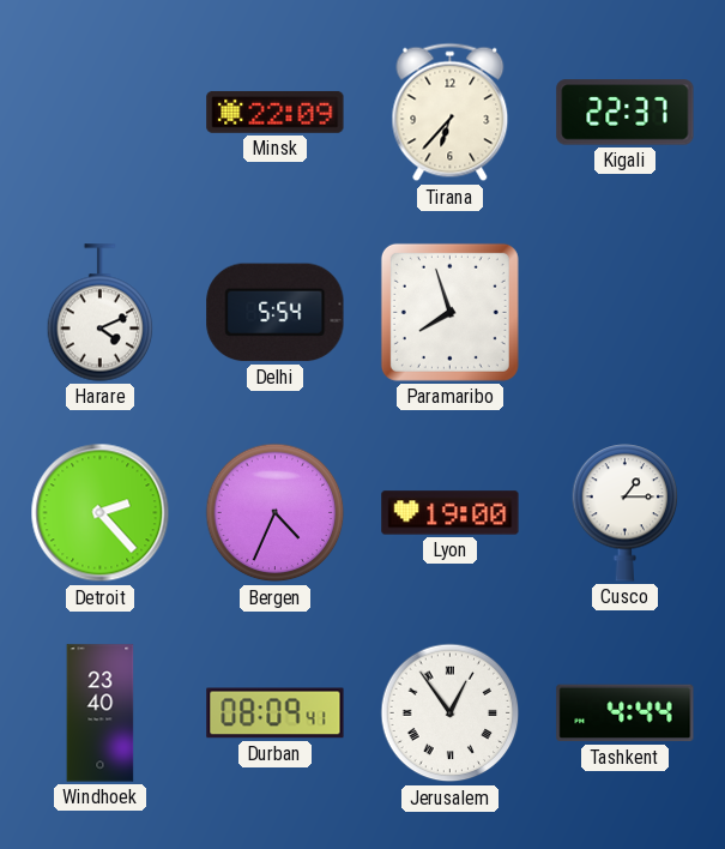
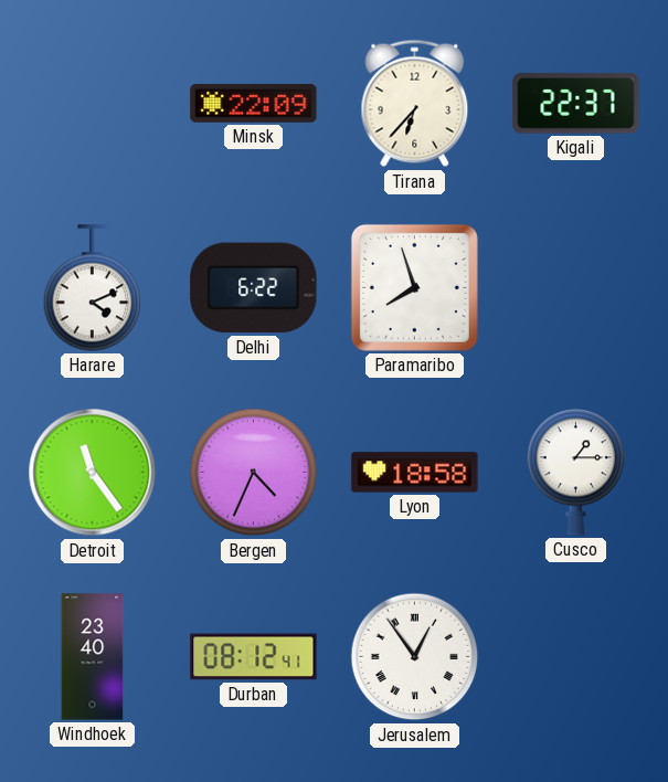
Delhi: 5:54 -> 6:22
Detroit: 2:23 -> 11:24
Lyon: 19:00 -> 18:58
Durban: 08:09 -> 08:12
Tashkent: 4:44 -> none
